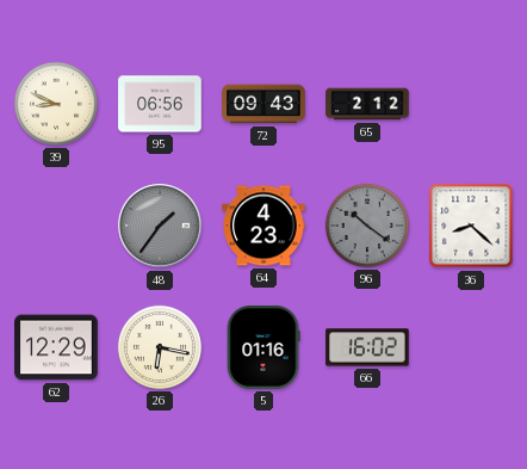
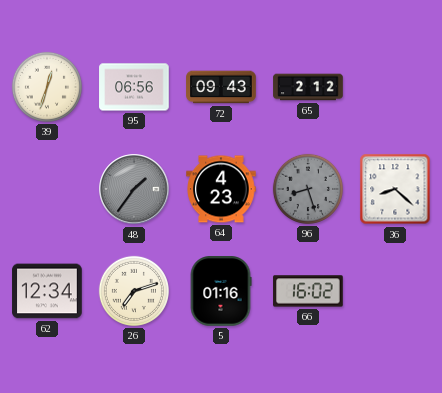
39: 8:49 -> 12:33
96: 10:21 -> 8:27
62: 12:29 -> 12:34
26: 6:17 -> 7:12
